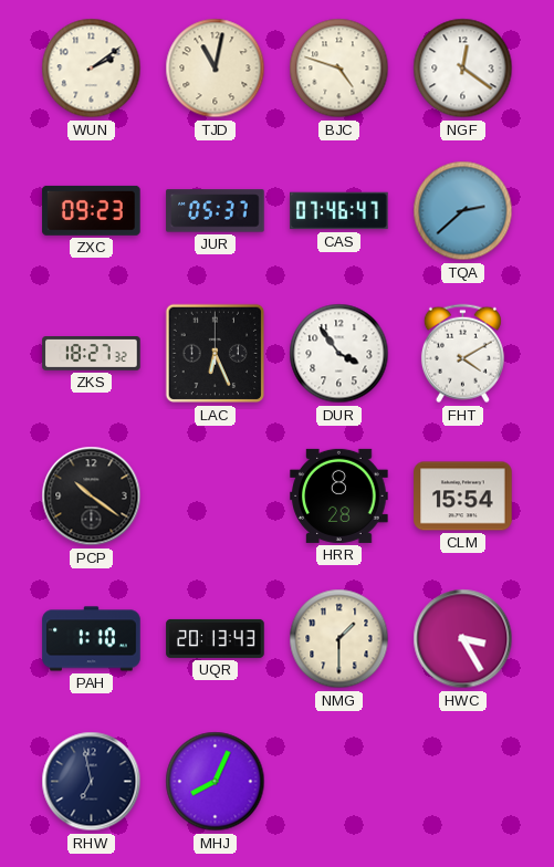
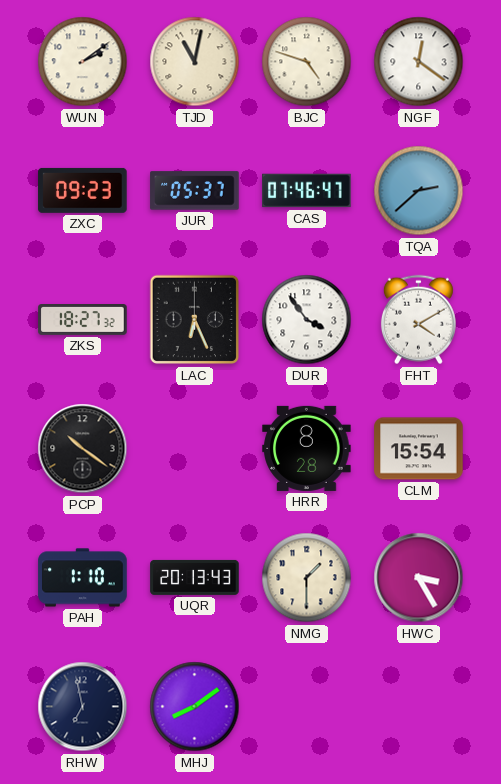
MHJ: 8:04 -> 8:09
